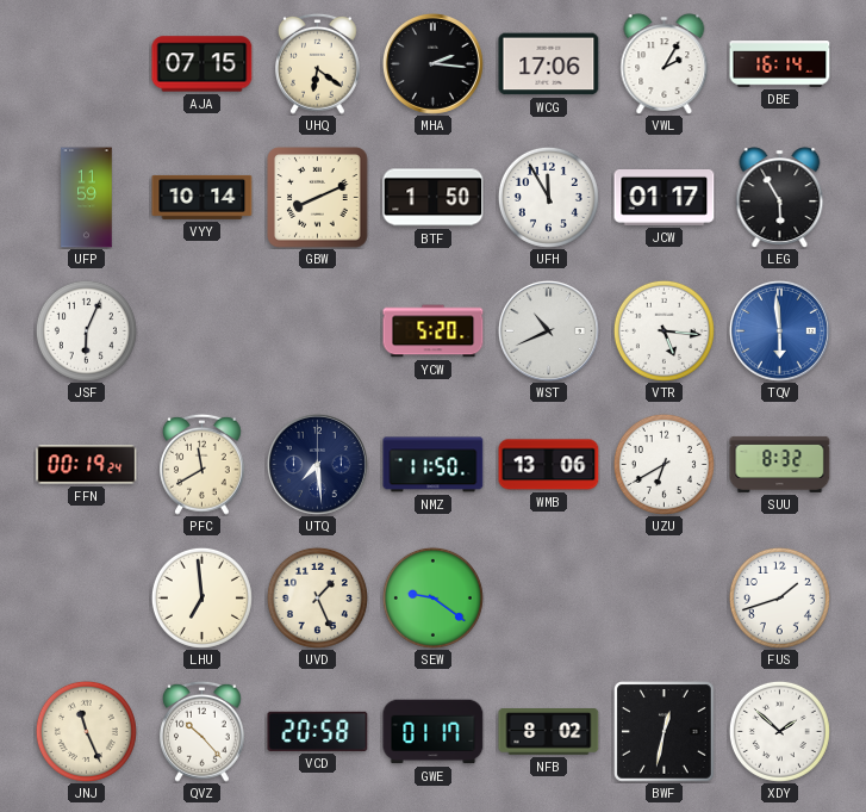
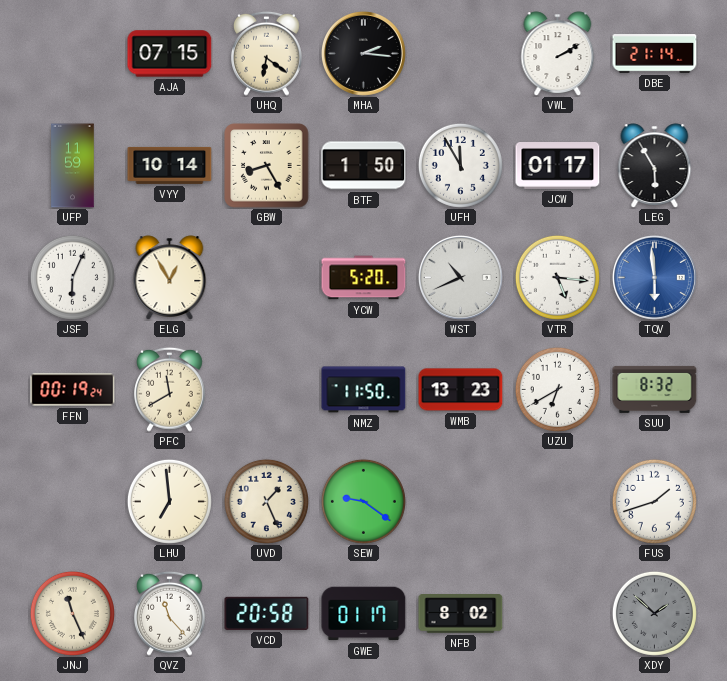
WCG: 17:06 -> none
VWL: 2:05 -> 2:10
DBE: 16:14 -> 21:14
GBW: 8:11 -> 8:25
ELG: none -> 12:55
UTQ: 7:29 -> none
WMB: 13:06 -> 13:23
QVZ: 10:23 -> 11:23
BWF: 12:32 -> none
XDY dial: white -> grey
